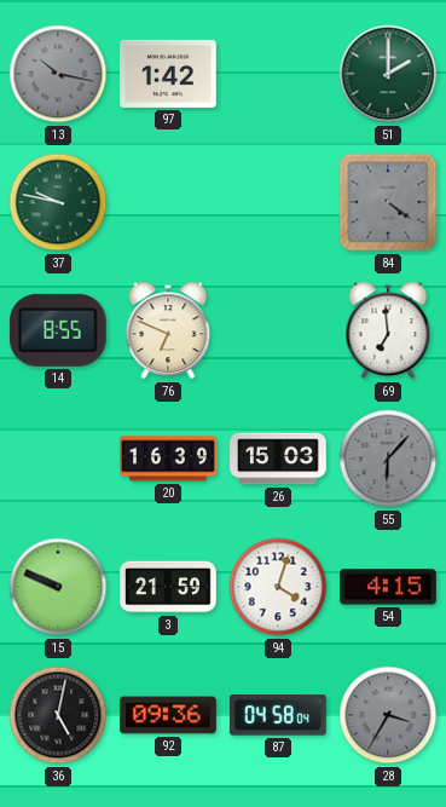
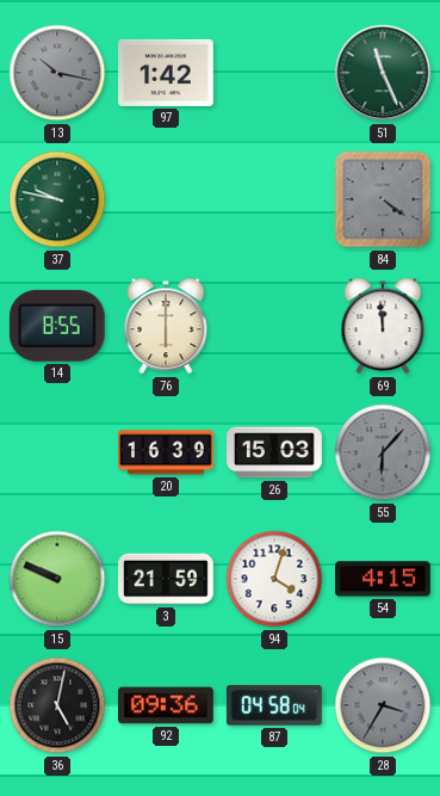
51: 2:00 -> 11:26
76: 6:49 -> 6:00
69: 6:59 -> 11:59
